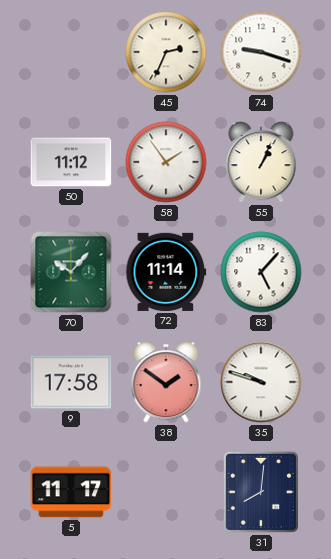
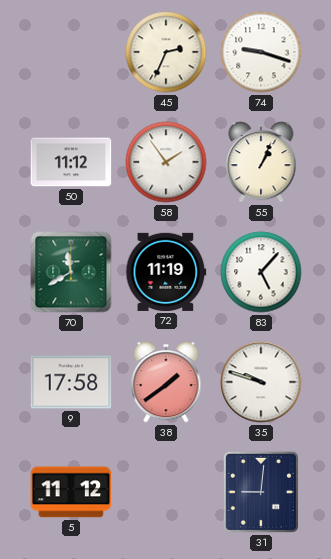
70: 10:07 -> 11:40
72: 11:14 -> 11:19
38: 1:51 -> 1:39
5: 11:17 -> 11:12
31: 8:01 -> 9:01
